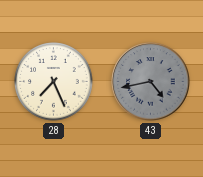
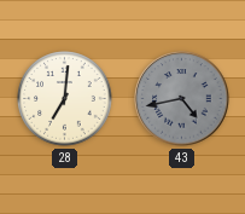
28: 7:26 -> 7:01
